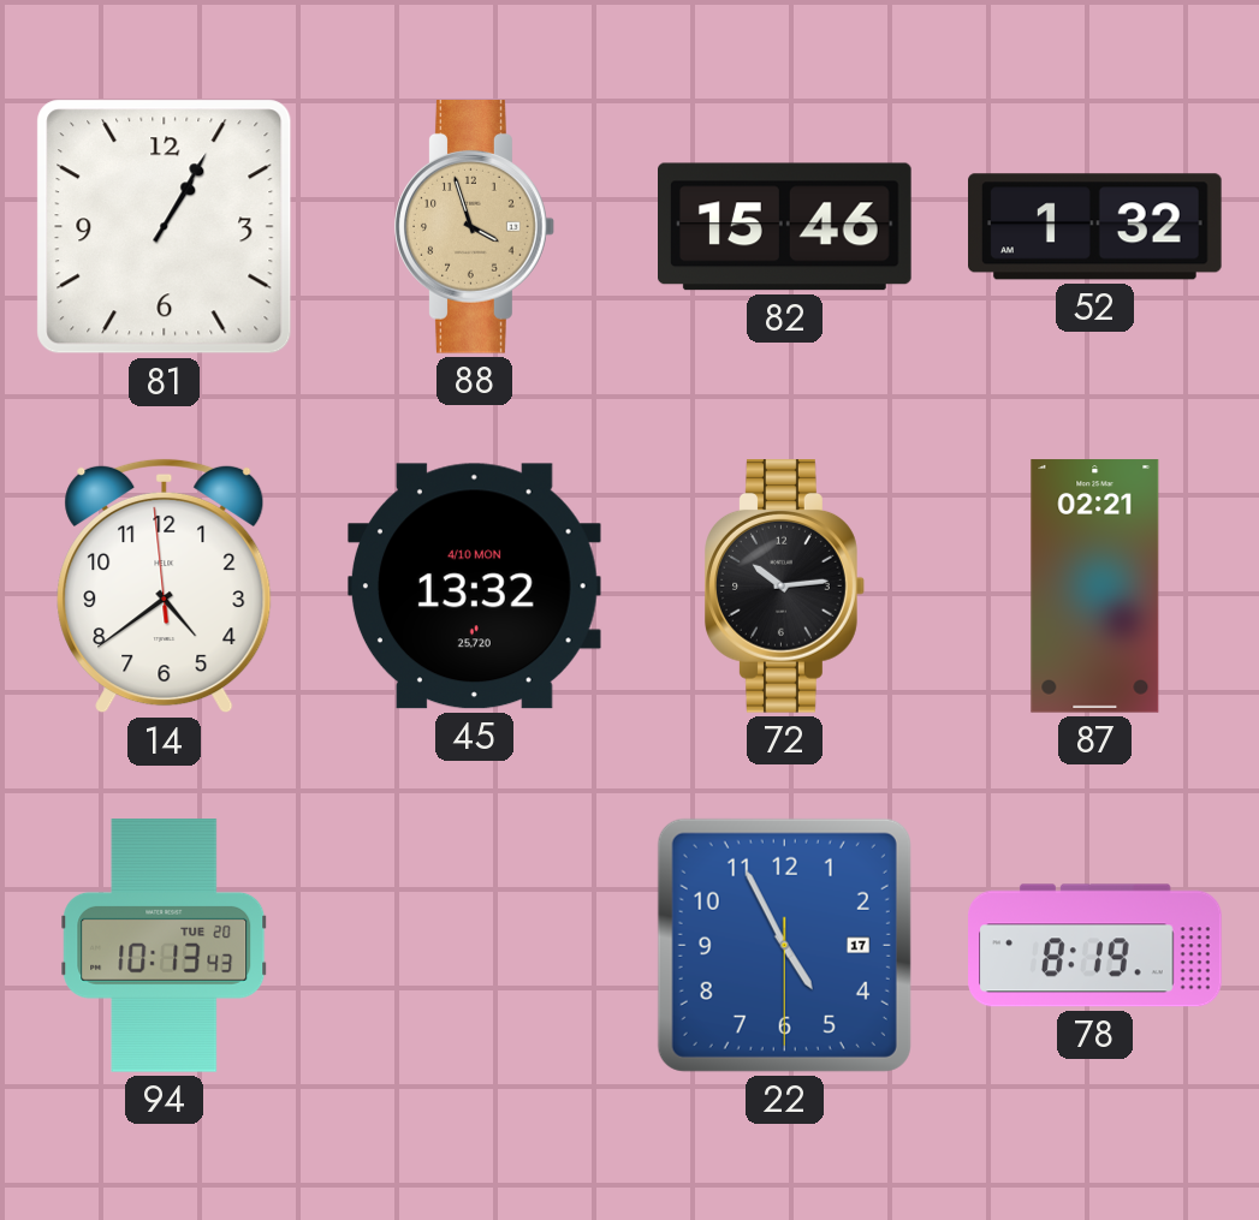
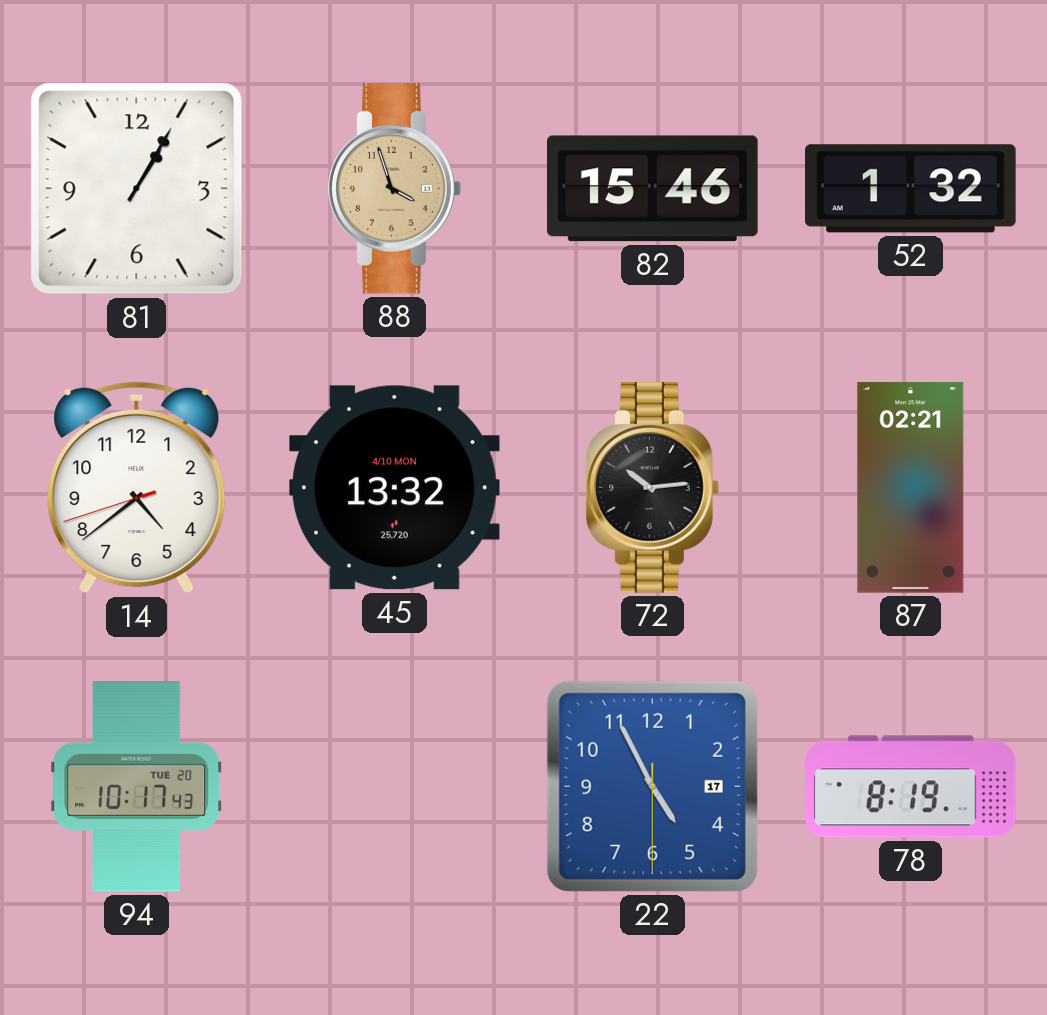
14: 4:38:59 -> 4:38:42
94: 10:13 -> 10:17
